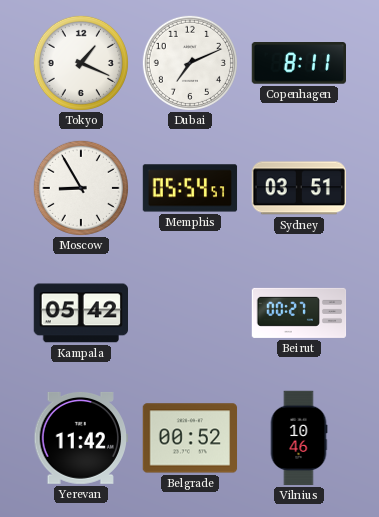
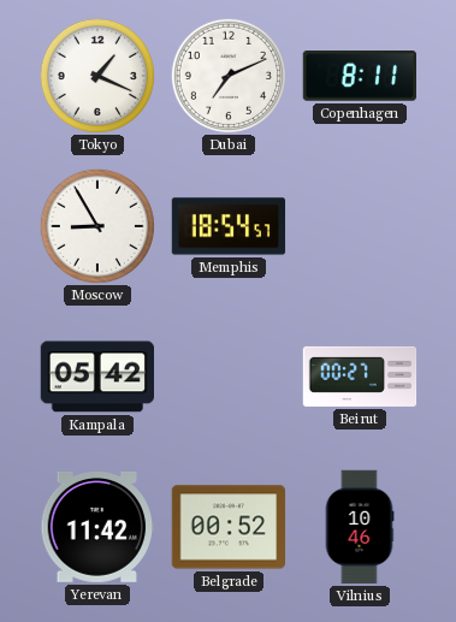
Memphis: 05:54 -> 18:54
Sydney: 03:51 -> none
